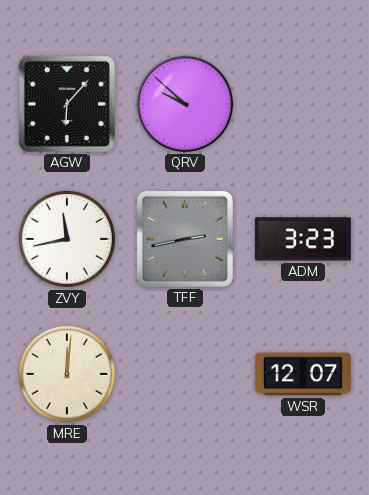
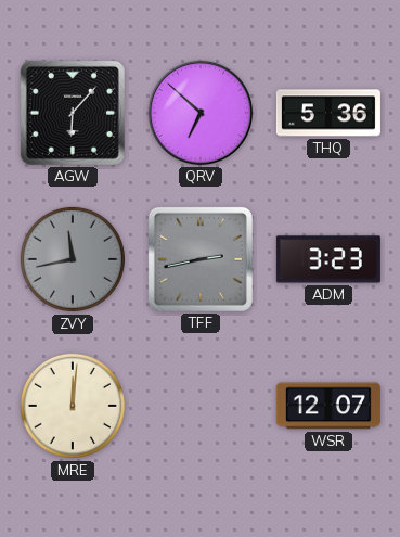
QRV: 9:52 -> 6:52
THQ: none -> 5:36
ZVY dial: white -> grey
